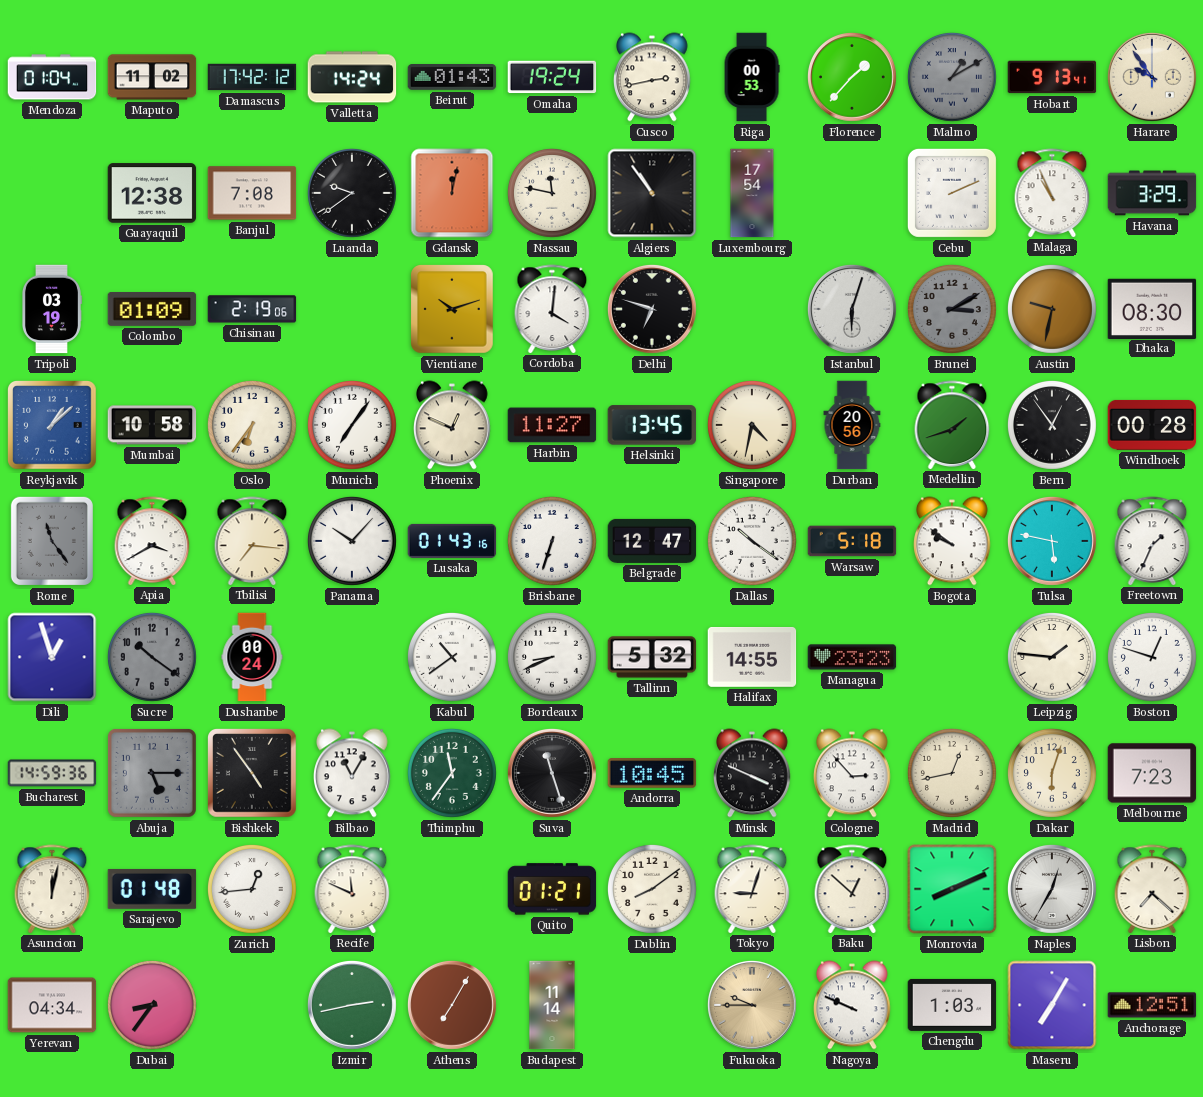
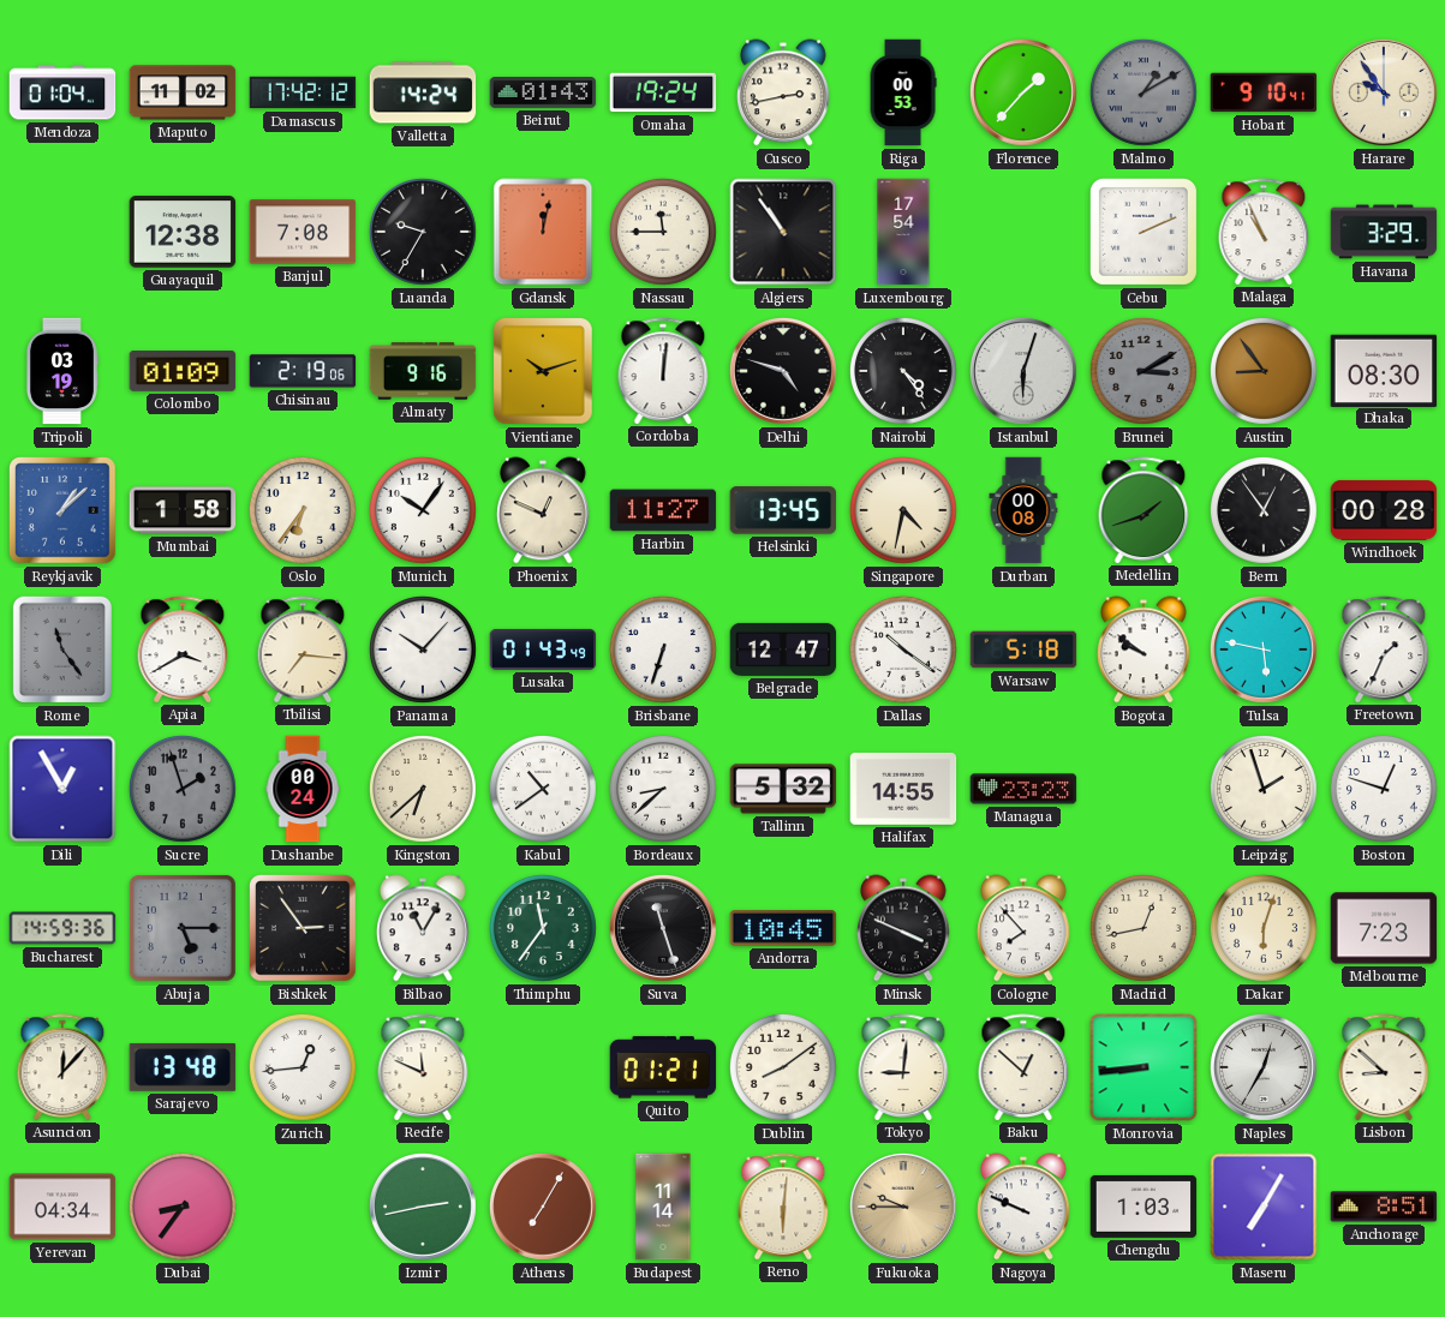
Hobart: 9:13 -> 9:10
Luanda: 9:39 -> 9:35
Nassau: 11:47 -> 11:45
Almaty: none -> 9:16
Cordoba: 4:01 -> 12:01
Delhi: 6:48 -> 4:48
Nairobi: none -> 4:24
Austin: 9:32 -> 8:54
Mumbai: 10:58 -> 1:58
Munich: 7:06 -> 10:06
Durban: 20:56 -> 00:08
Lusaka: 01:43:16 -> 01:43:49
Dili: 12:57 -> 12:55
Sucre: 10:21 -> 1:57
Kingston: none -> 6:38
Bordeaux: 8:41 -> 8:38
Leipzig: 1:46 -> 1:57
Bishkek: 4:54 -> 2:54
Cologne: 2:53 -> 7:53
Asuncion: 12:02 -> 12:07
Sarajevo: 01:48 -> 13:48
Tokyo: 9:03 -> 9:01
Monrovia: 8:11 -> 8:44
Lisbon: 7:22 -> 8:52
Reno: none -> 6:01
Anchorage: 12:51 -> 8:51
